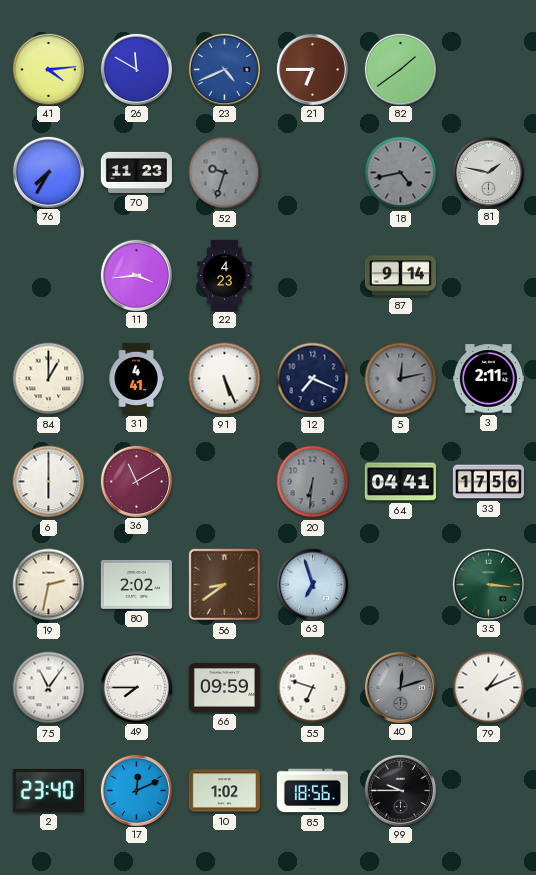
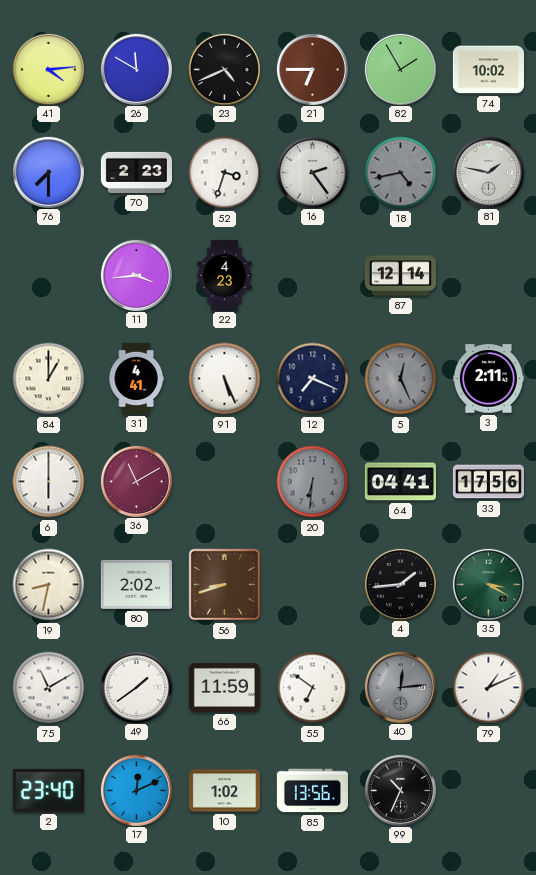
23 dial: blue -> black
82: 1:39 -> 1:55
74: none -> 10:02
76: 7:35 -> 7:30
70: 11:23 -> 2:23
52: 9:33 -> 3:33
52 dial: grey -> white
16: none -> 2:24
87: 9:14 -> 12:14
5: 12:13 -> 12:26
19: 2:32 -> 8:32
56: 8:39 -> 8:42
63: 6:57 -> none
4: none -> 1:44
35: 3:16 -> 3:20
75: 11:06 -> 11:10
49: 7:45 -> 1:39
66: 09:59 -> 11:59
55: 6:48 -> 6:51
40: 12:12 -> 12:14
85: 18:56 -> 13:56
99: 9:45 -> 10:34
